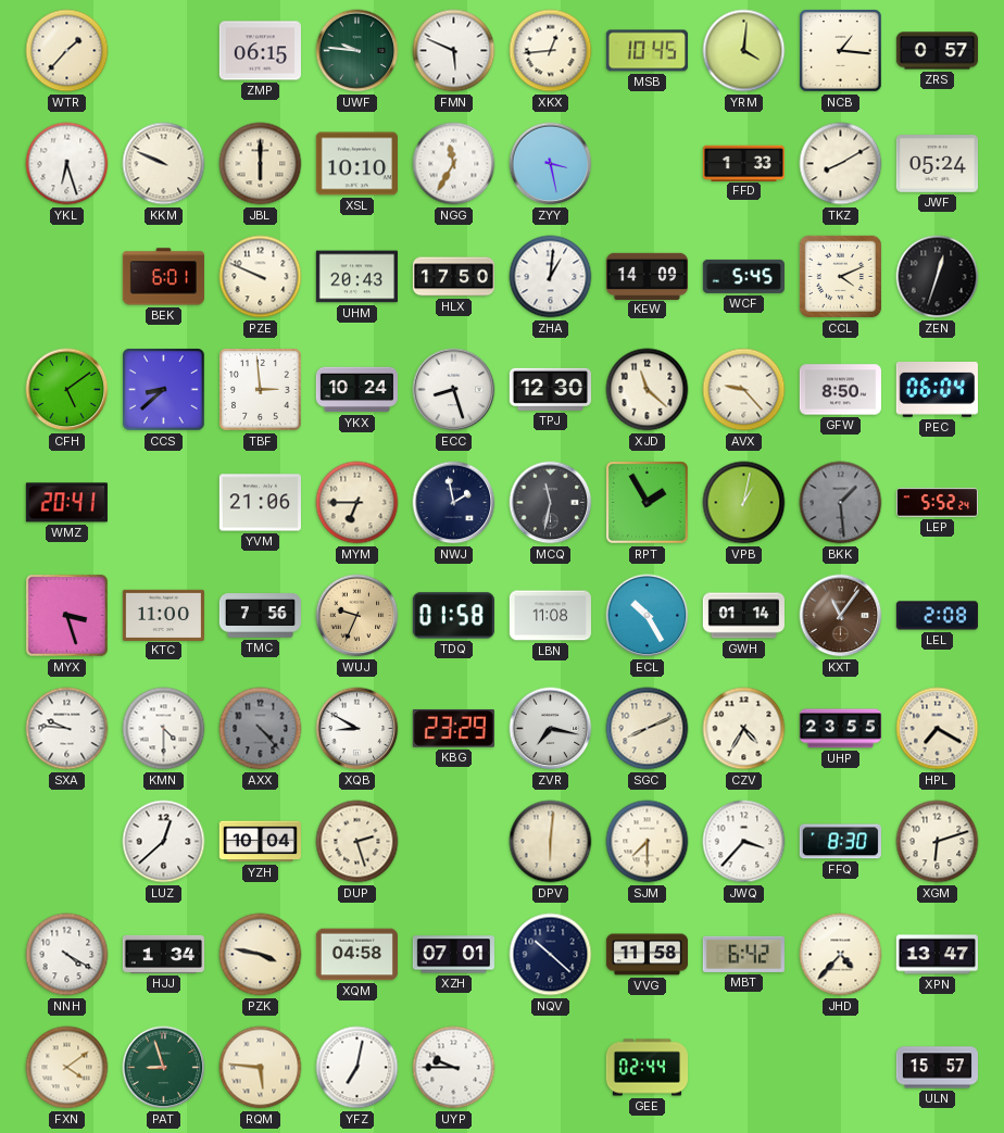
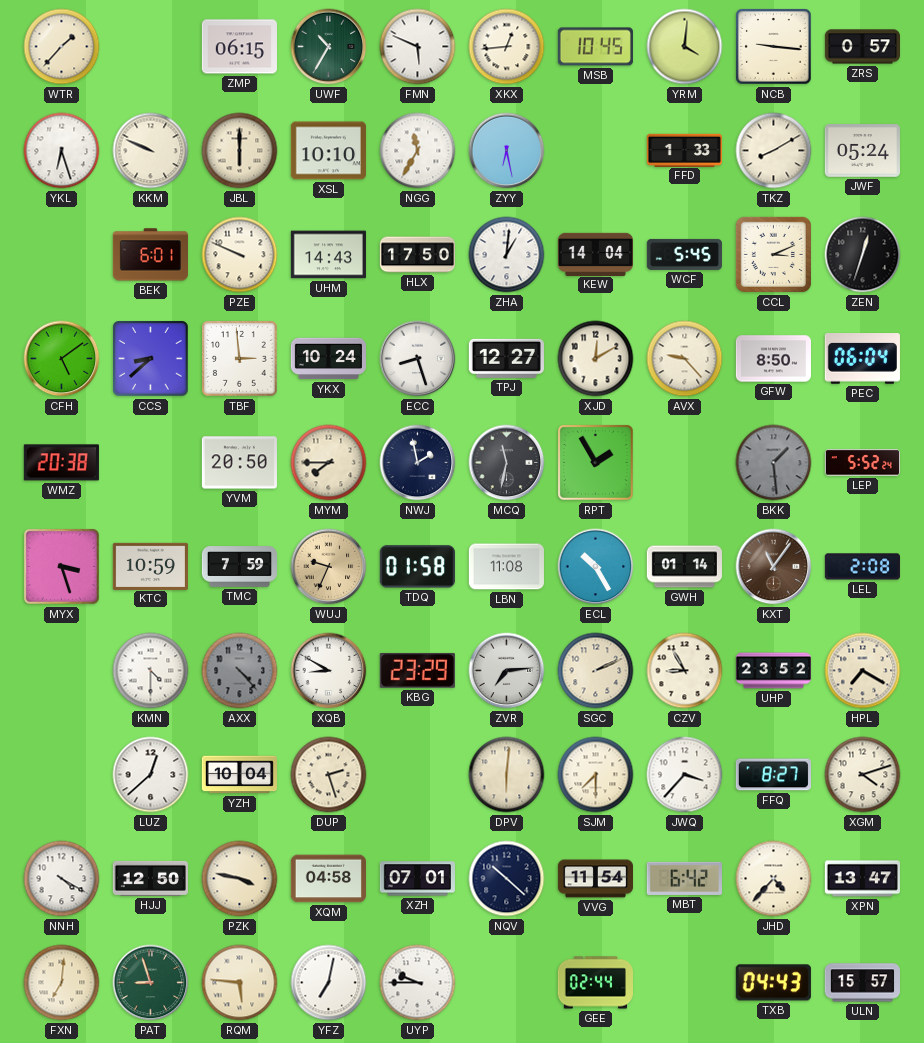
UWF: 9:46 -> 10:35
NCB: 1:16 -> 9:16
ZYY: 3:28 -> 6:28
UHM: 20:43 -> 14:43
KEW: 14:09 -> 14:04
CCL: 4:11 -> 3:11
TPJ: 12:30 -> 12:27
XJD: 11:22 -> 12:10
WMZ: 20:41 -> 20:38
YVM: 21:06 -> 20:50
MYM: 6:45 -> 7:45
VPB: 1:02 -> none
KTC: 11:00 -> 10:59
TMC: 7:56 -> 7:59
SXA: 9:46 -> none
ZVR: 7:17 -> 7:14
SGC: 8:11 -> 2:11
CZV: 4:35 -> 8:55
UHP: 23:55 -> 23:52
FFQ: 8:30 -> 8:27
XGM: 6:12 -> 4:12
HJJ: 1:34 -> 12:50
VVG: 11:58 -> 11:54
FXN: 4:09 -> 7:01
TXB: none -> 04:43
